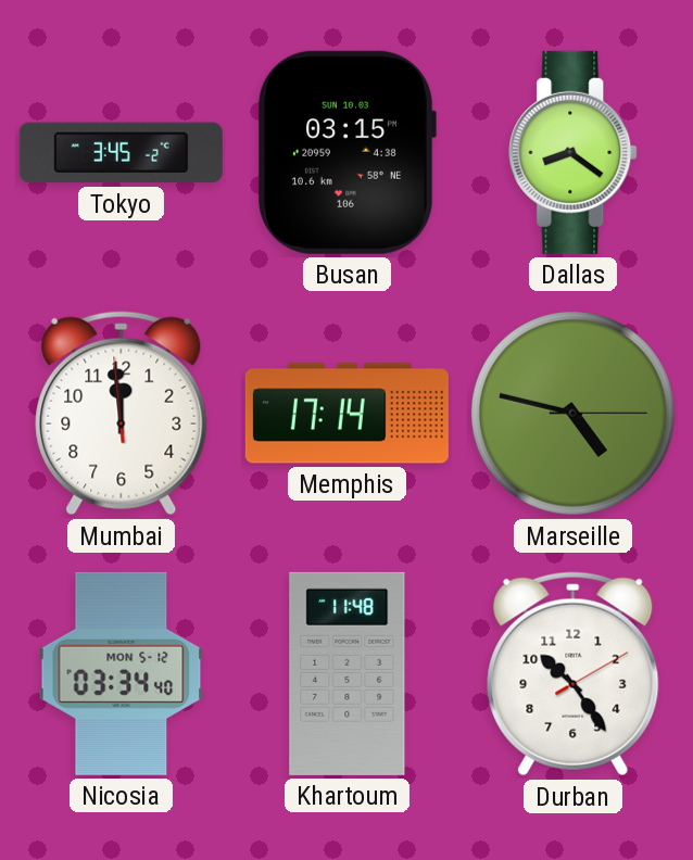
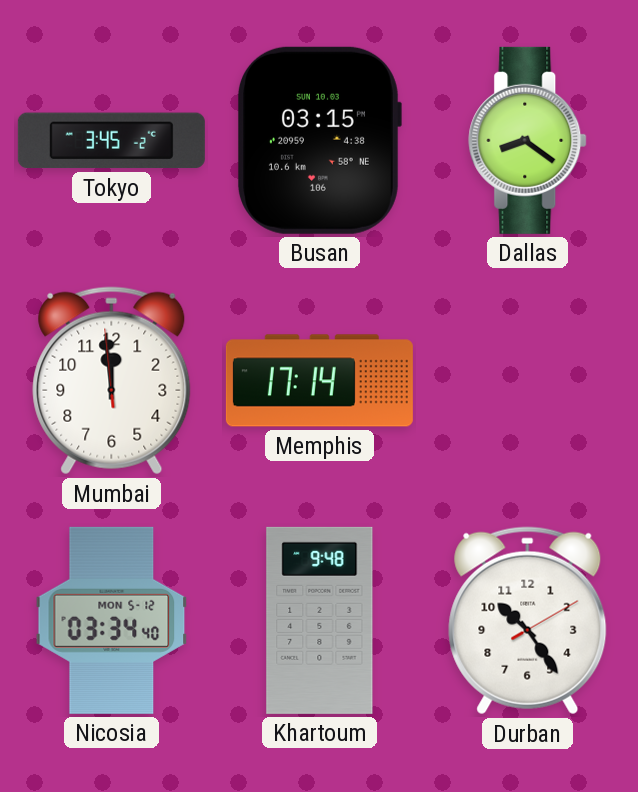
Marseille: 4:47 -> none
Khartoum: 11:48 -> 9:48
